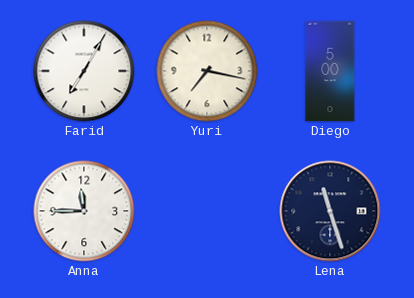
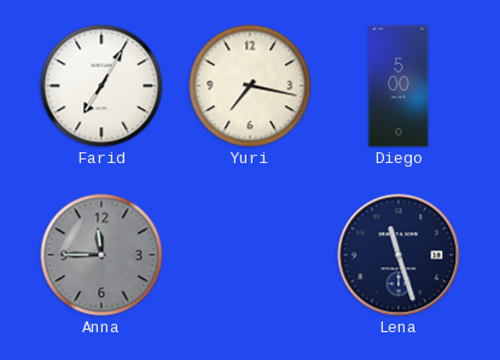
Anna dial: white -> grey
